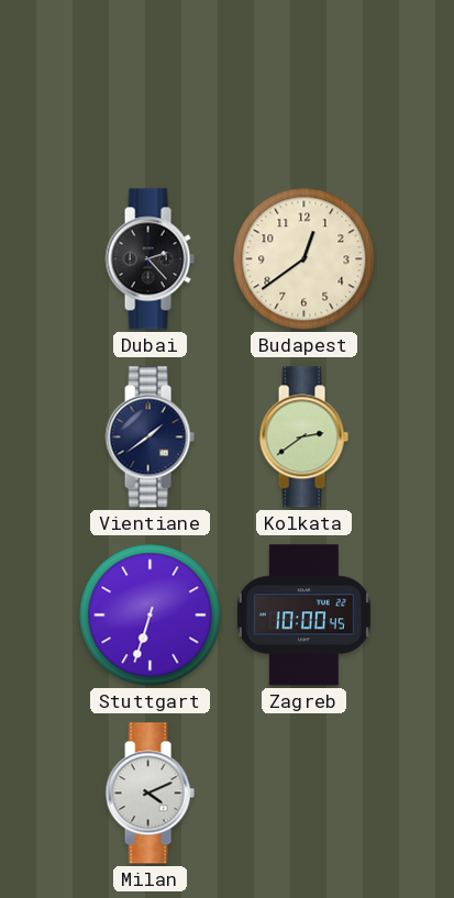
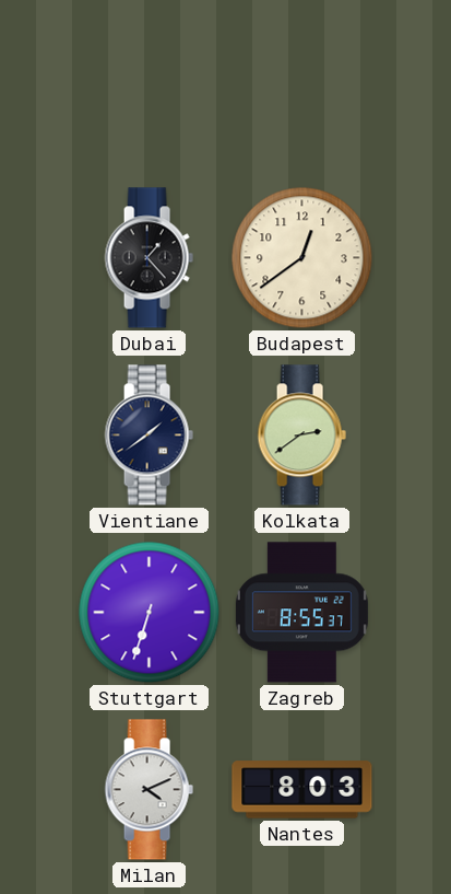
Dubai: 2:23 -> 1:23
Zagreb: 10:00 -> 8:55
Nantes: none -> 8:03
